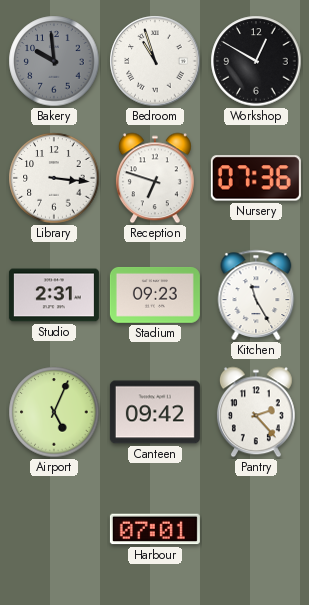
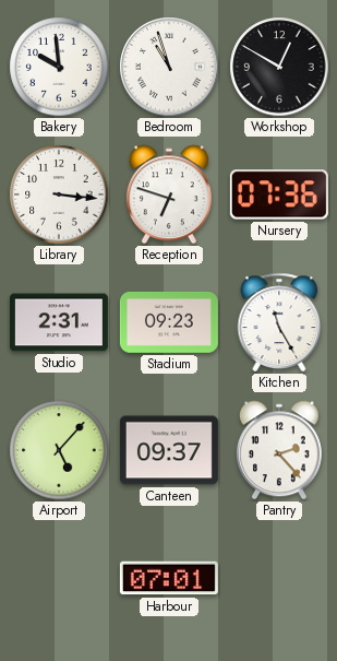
Bakery dial: grey -> white
Airport: 5:04 -> 5:07
Canteen: 09:42 -> 09:37
